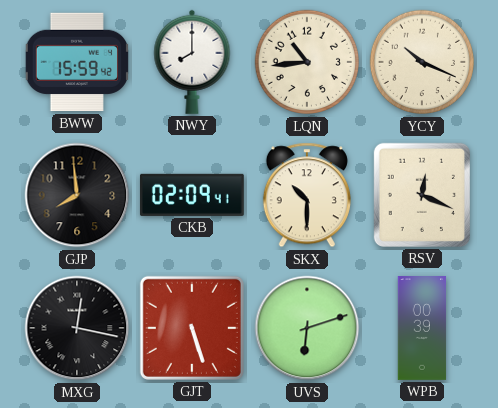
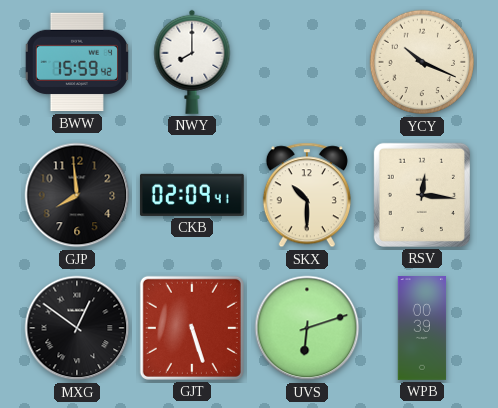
LQN: 10:44 -> none
RSV: 12:19 -> 12:16
MXG: 12:17 -> 12:51
